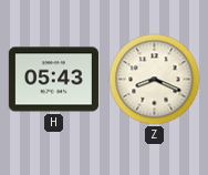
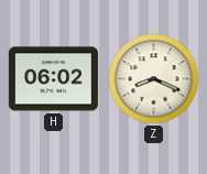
H: 05:43 -> 06:02
